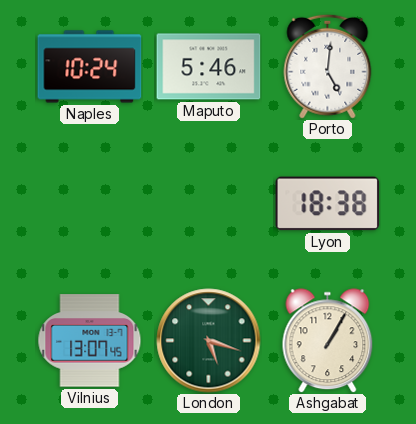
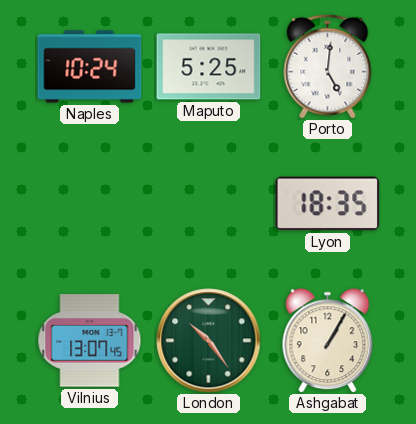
Maputo: 5:46 -> 5:25
Lyon: 18:38 -> 18:35
London: 5:18 -> 10:24
